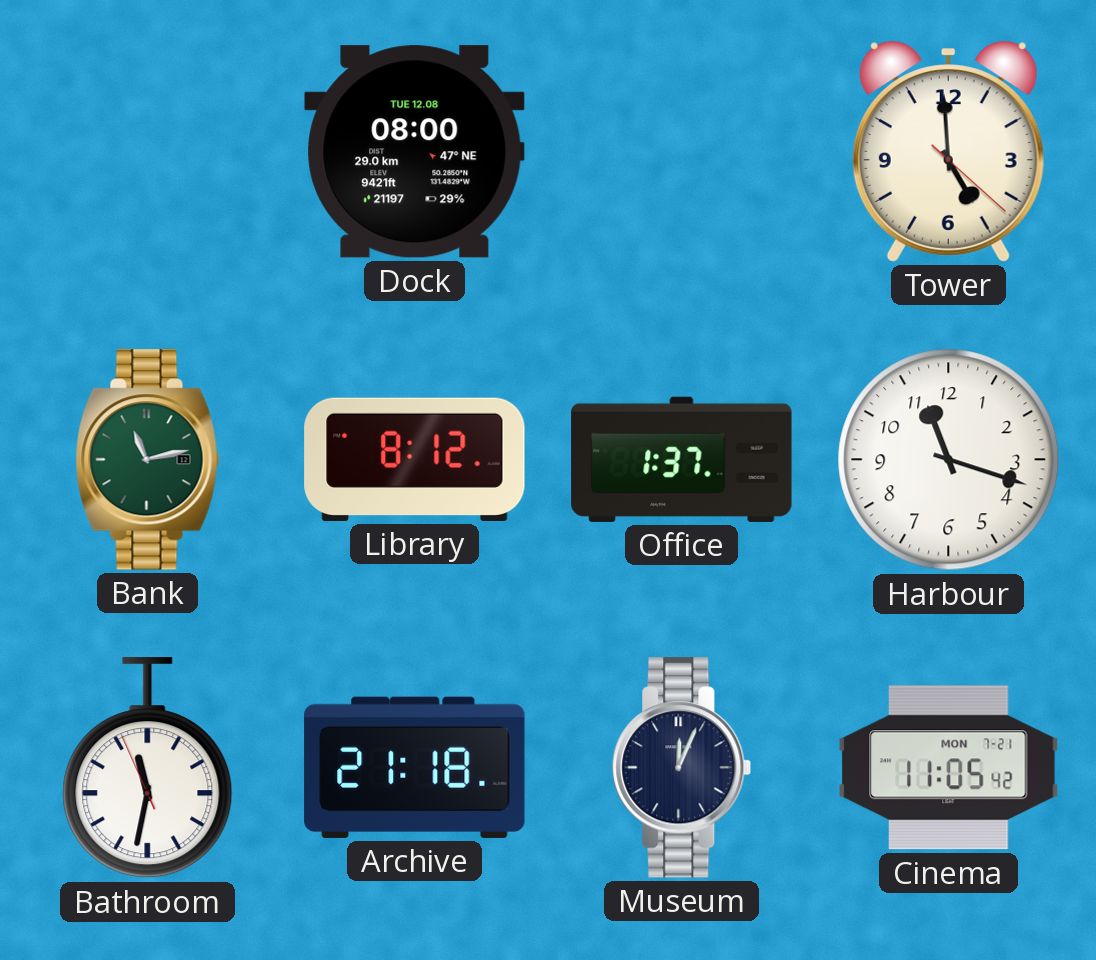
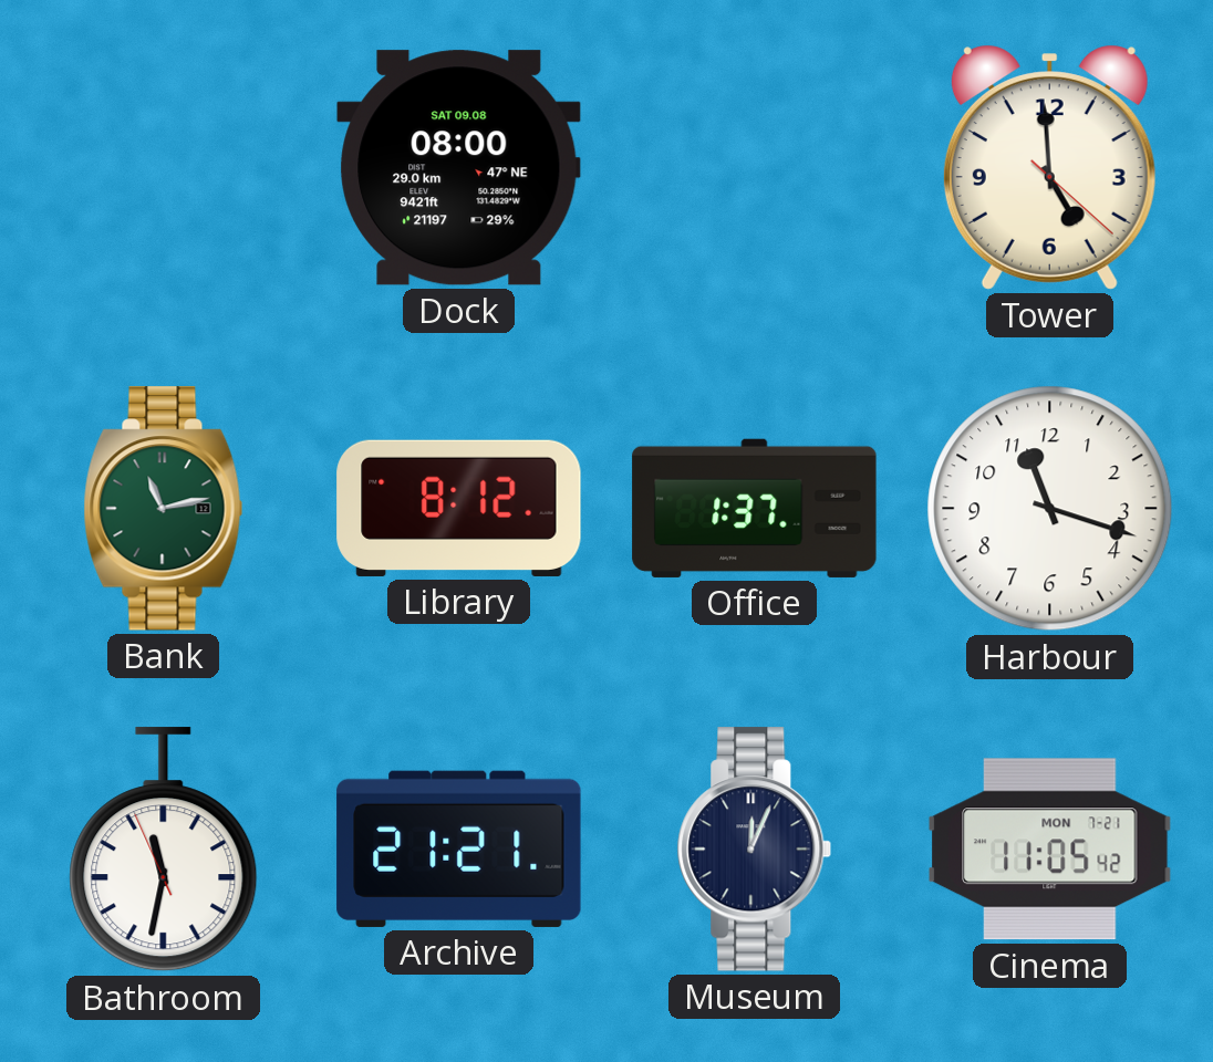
Dock date: TUE 12.08 -> SAT 09.08
Archive: 21:18 -> 21:21
